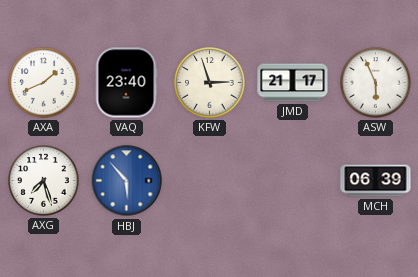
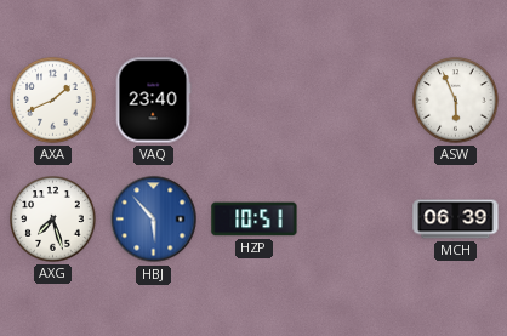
KFW: 2:57 -> none
JMD: 21:17 -> none
HZP: none -> 10:51
